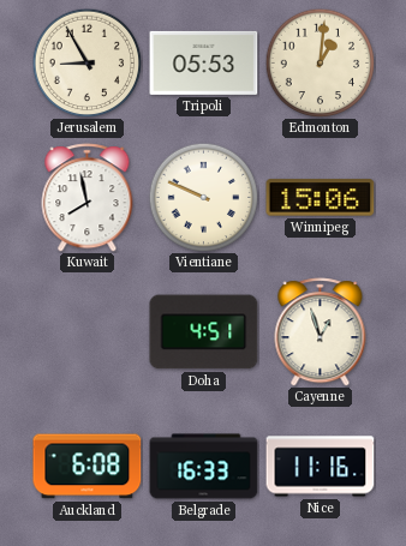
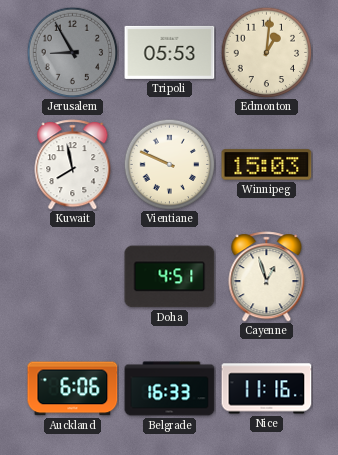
Jerusalem dial: cream -> grey
Winnipeg: 15:06 -> 15:03
Auckland: 6:08 -> 6:06
